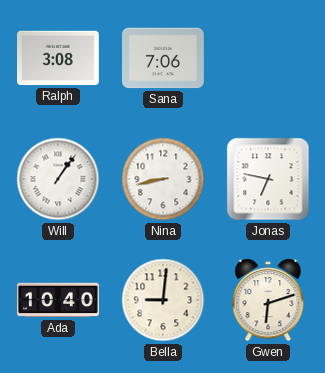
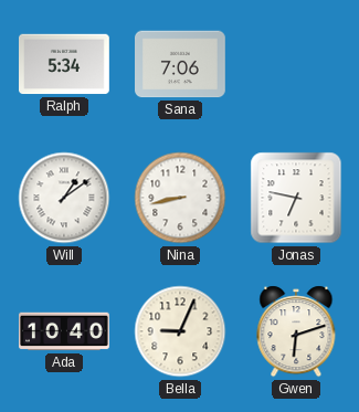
Ralph: 3:08 -> 5:34
Will: 1:06 -> 1:09
Bella: 9:01 -> 9:04
